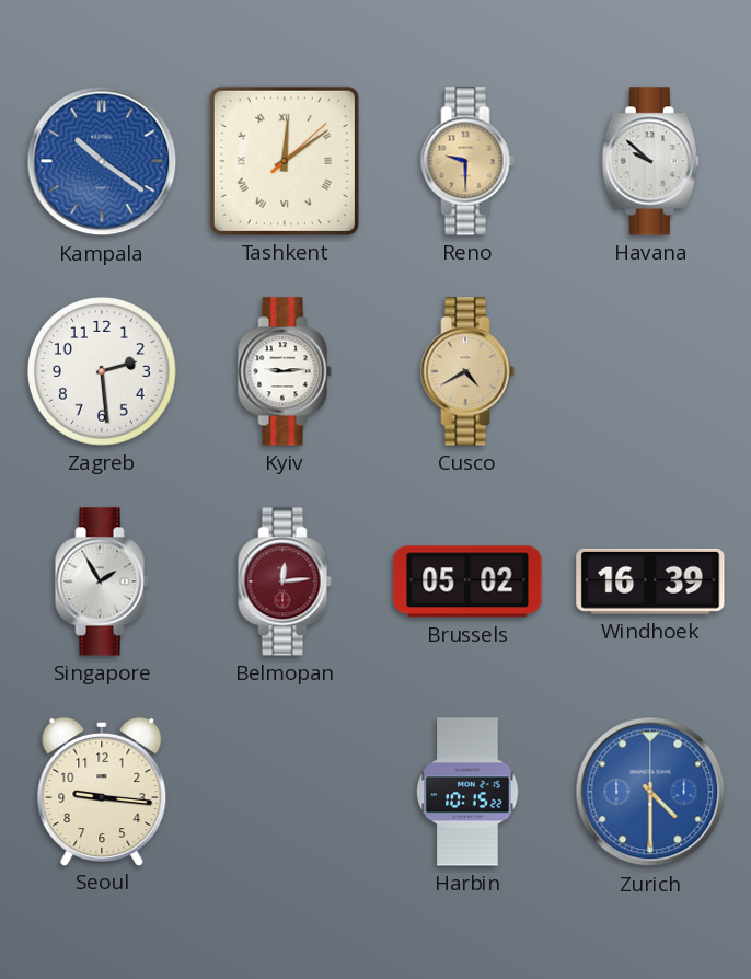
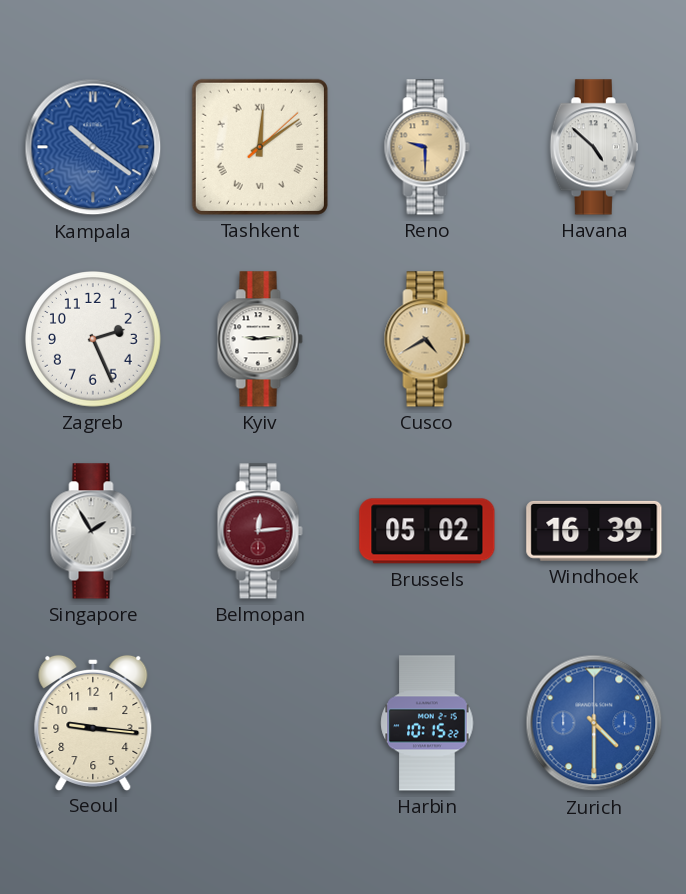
Havana: 9:52 -> 4:52
Zagreb: 2:29 -> 2:26
